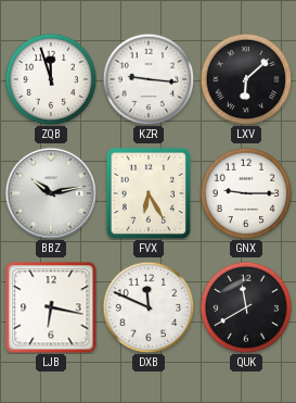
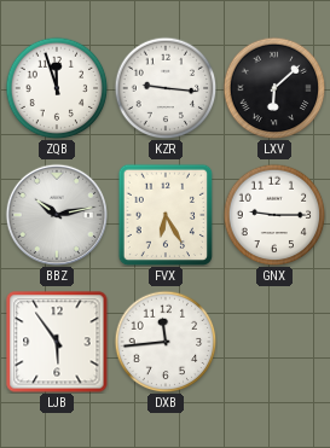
LJB: 6:17 -> 5:54
DXB: 11:49 -> 11:44
QUK: 11:40 -> none
